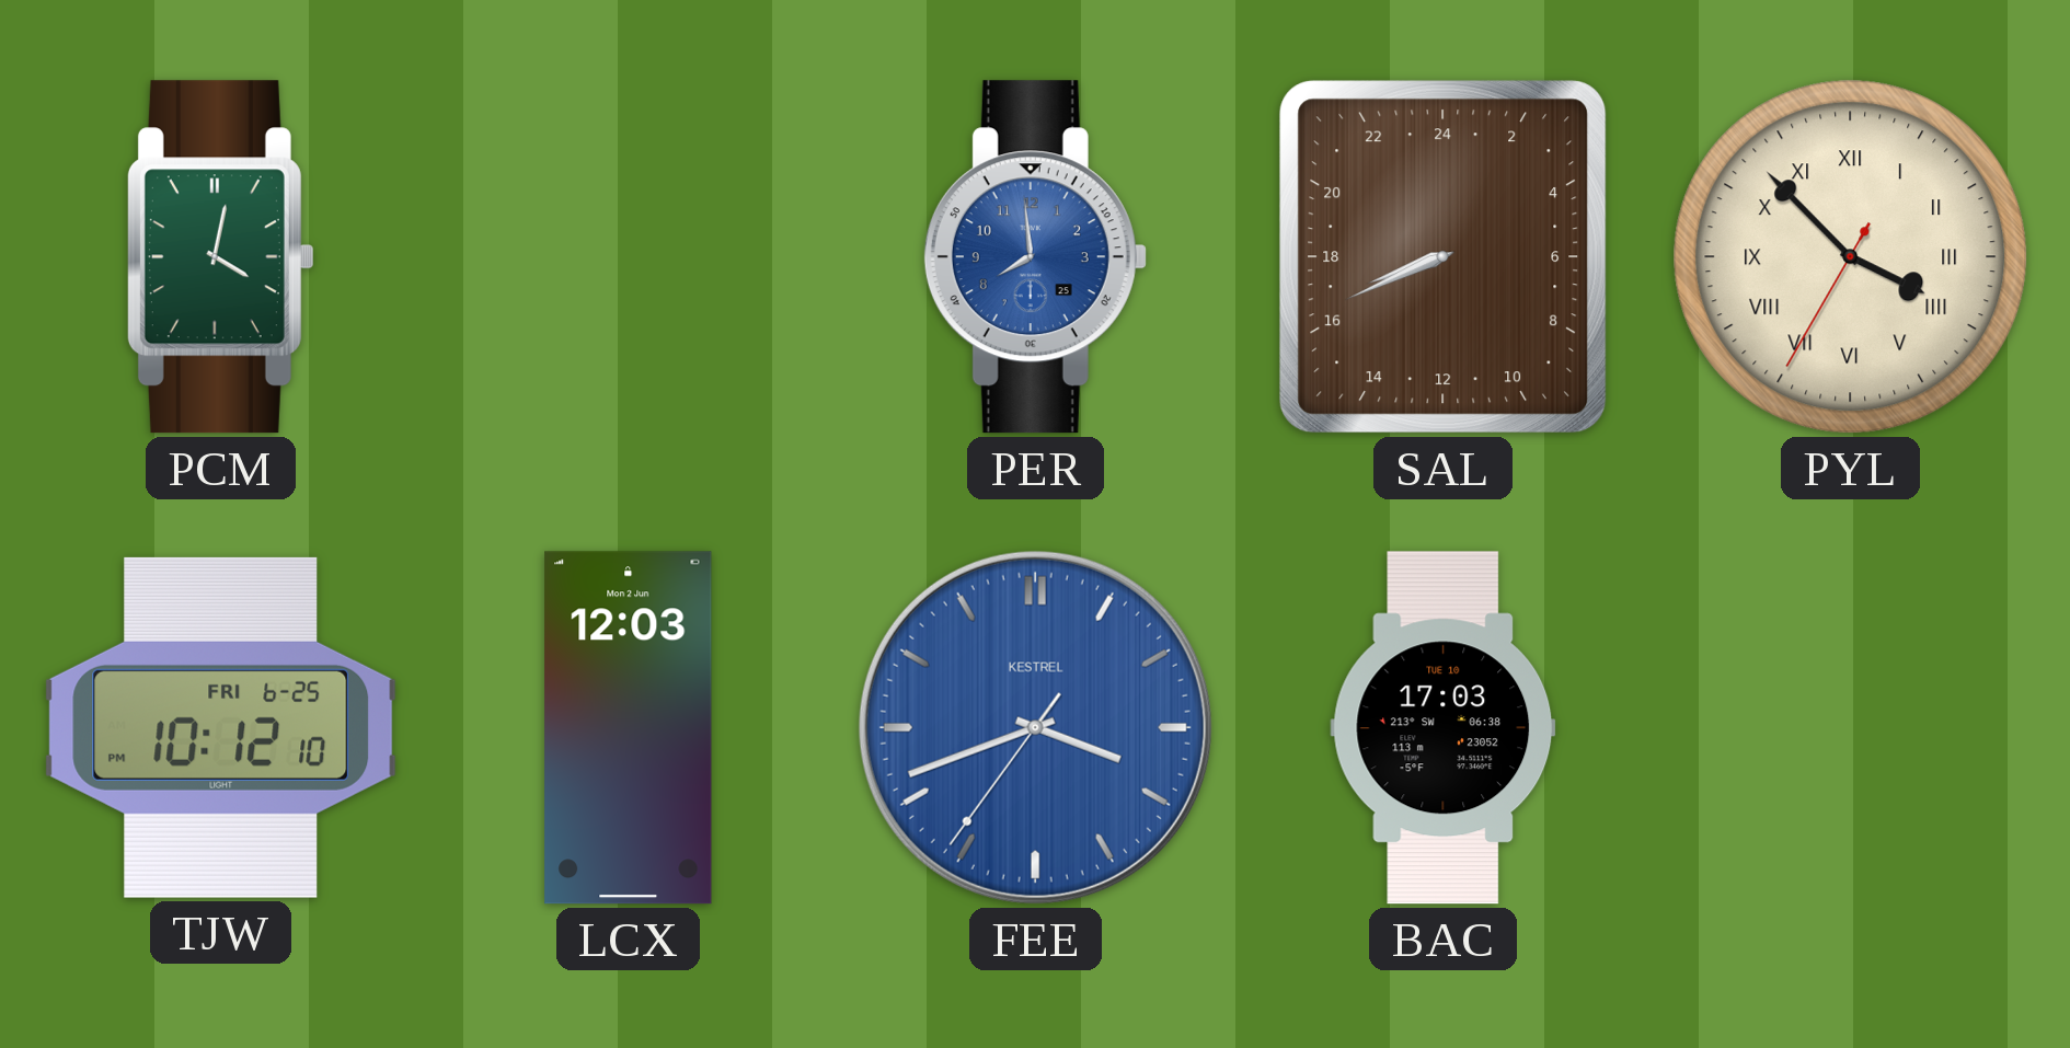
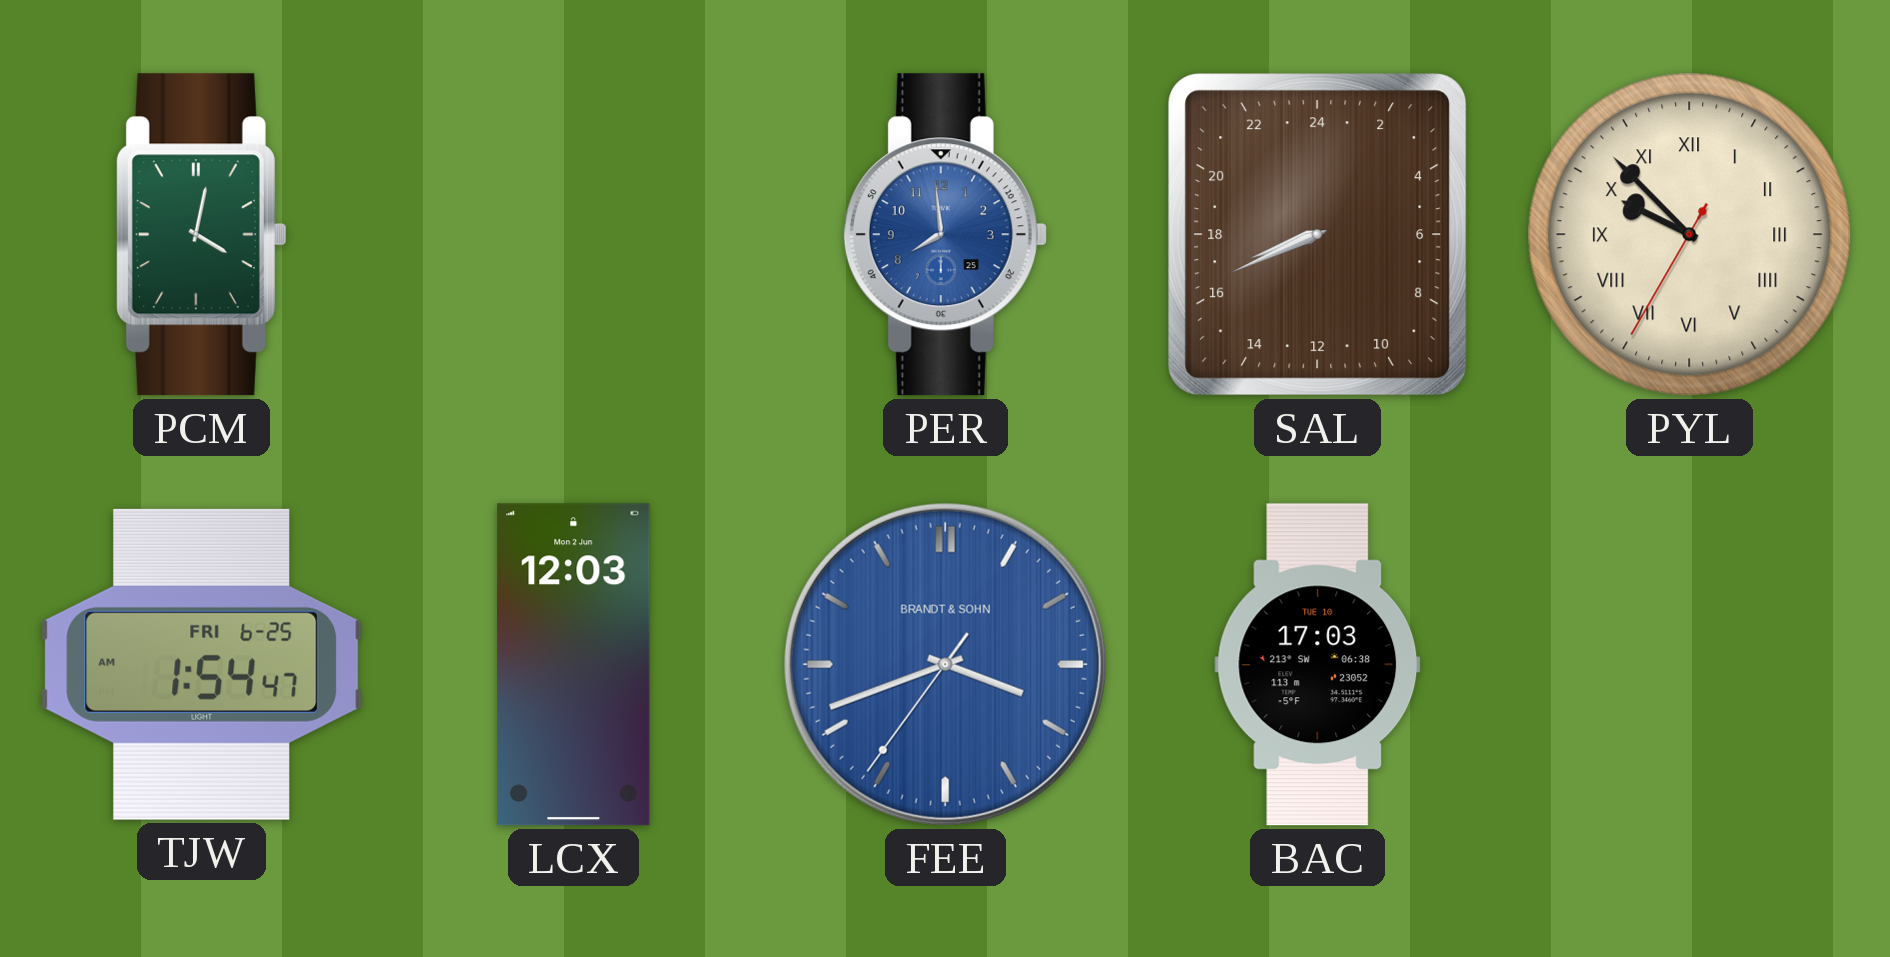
PYL: 3:52 -> 9:52
TJW: 10:12 -> 1:54
FEE brand: KESTREL -> BRANDT & SOHN
